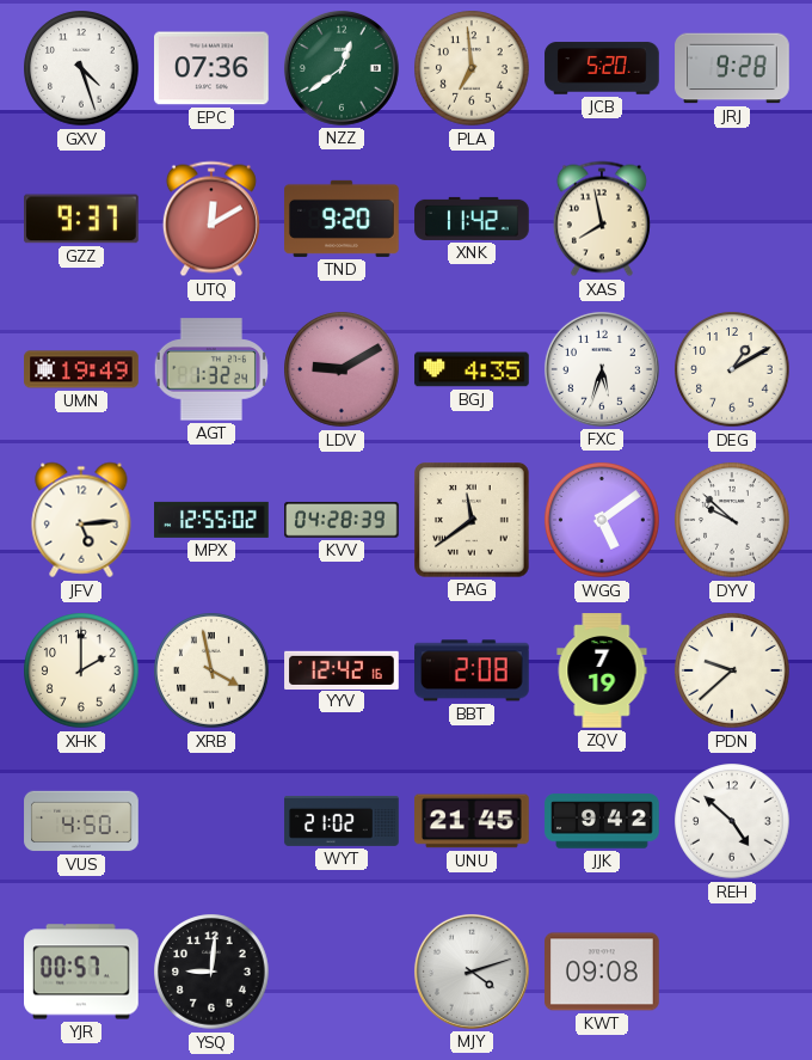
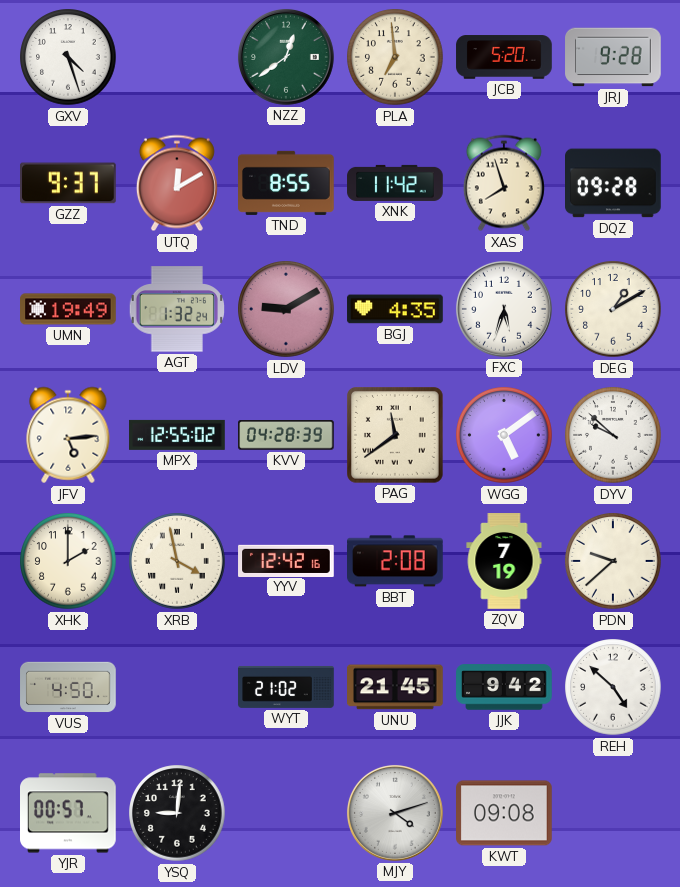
EPC: 07:36 -> none
TND: 9:20 -> 8:55
XAS: 7:58 -> 7:57
DQZ: none -> 09:28
